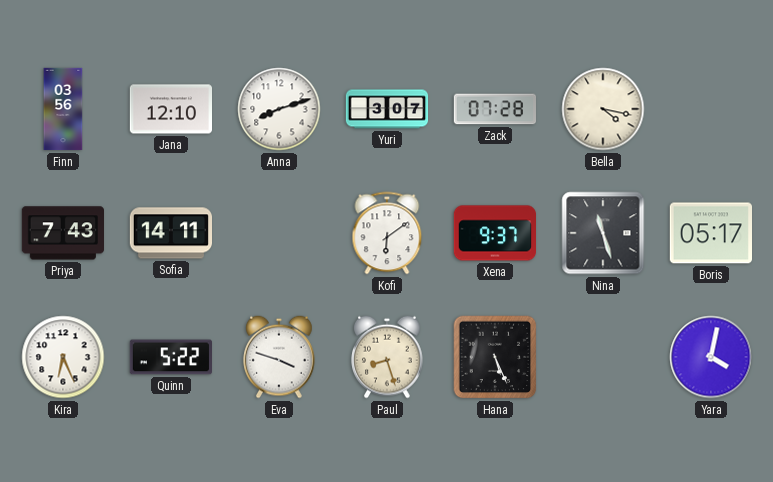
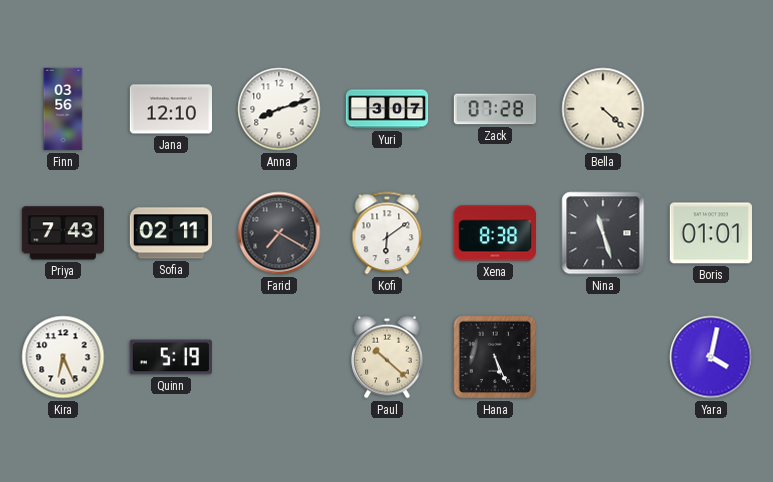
Bella: 4:17 -> 4:22
Sofia: 14:11 -> 02:11
Farid: none -> 7:20
Xena: 9:37 -> 8:38
Boris: 05:17 -> 01:01
Quinn: 5:22 -> 5:19
Eva: 3:48 -> none
Paul: 8:27 -> 10:22
